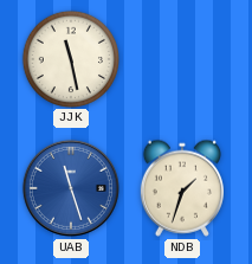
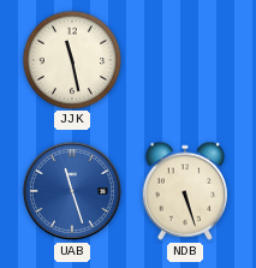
NDB: 1:33 -> 5:27
